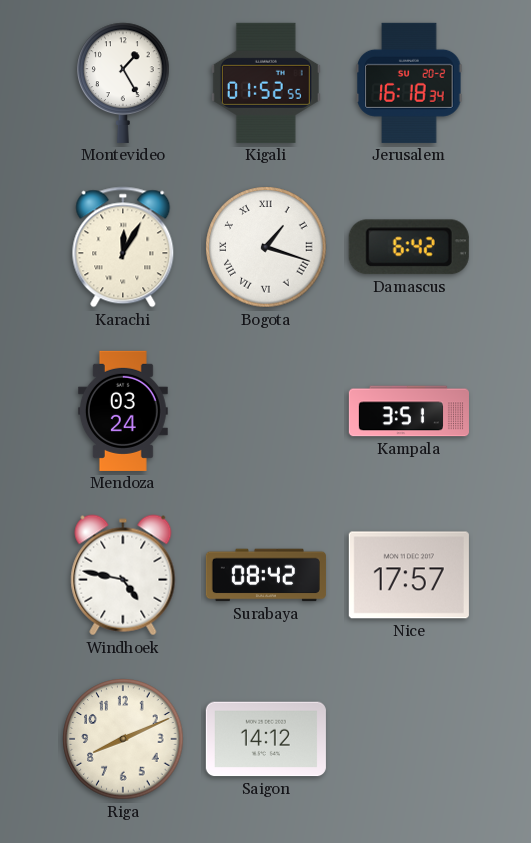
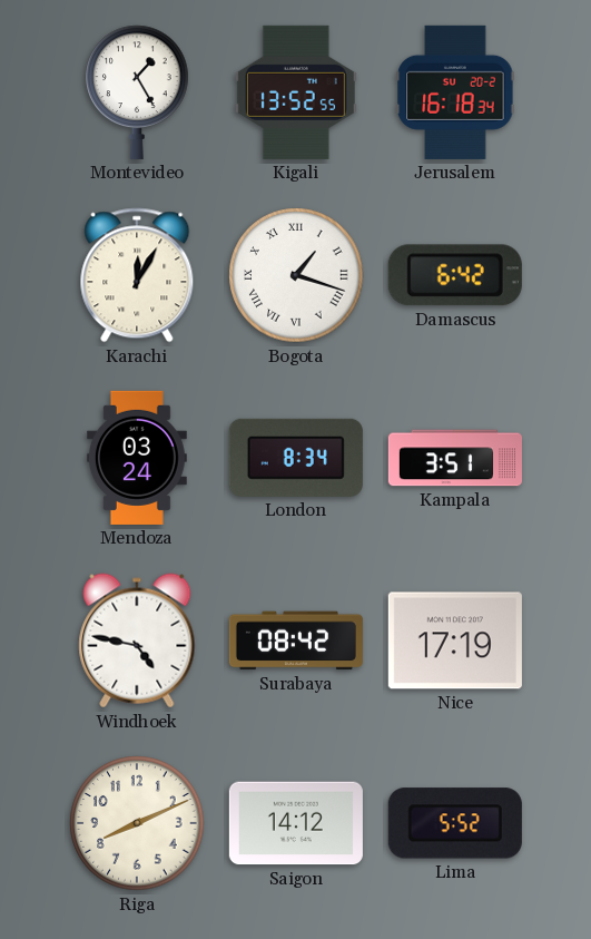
Kigali: 01:52 -> 13:52
London: none -> 8:34
Nice: 17:57 -> 17:19
Lima: none -> 5:52
